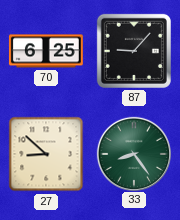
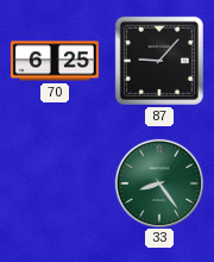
27: 8:52 -> none
